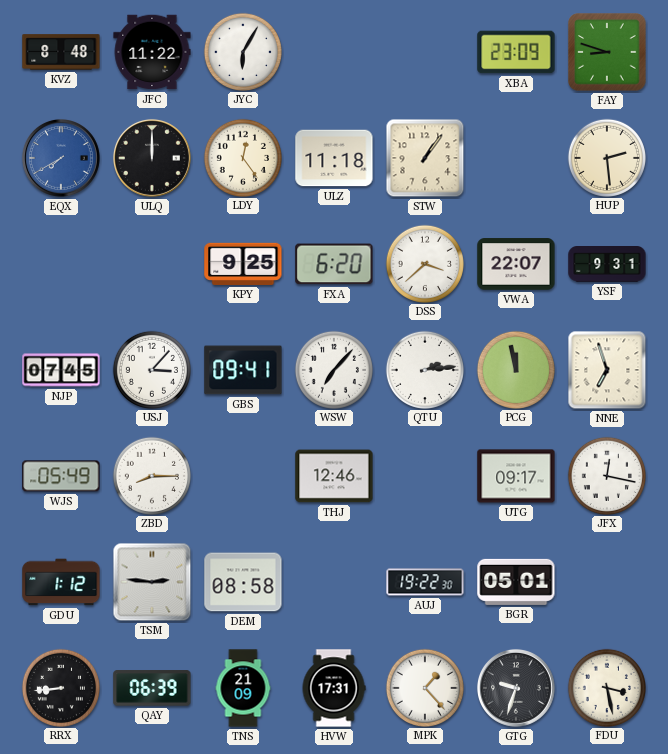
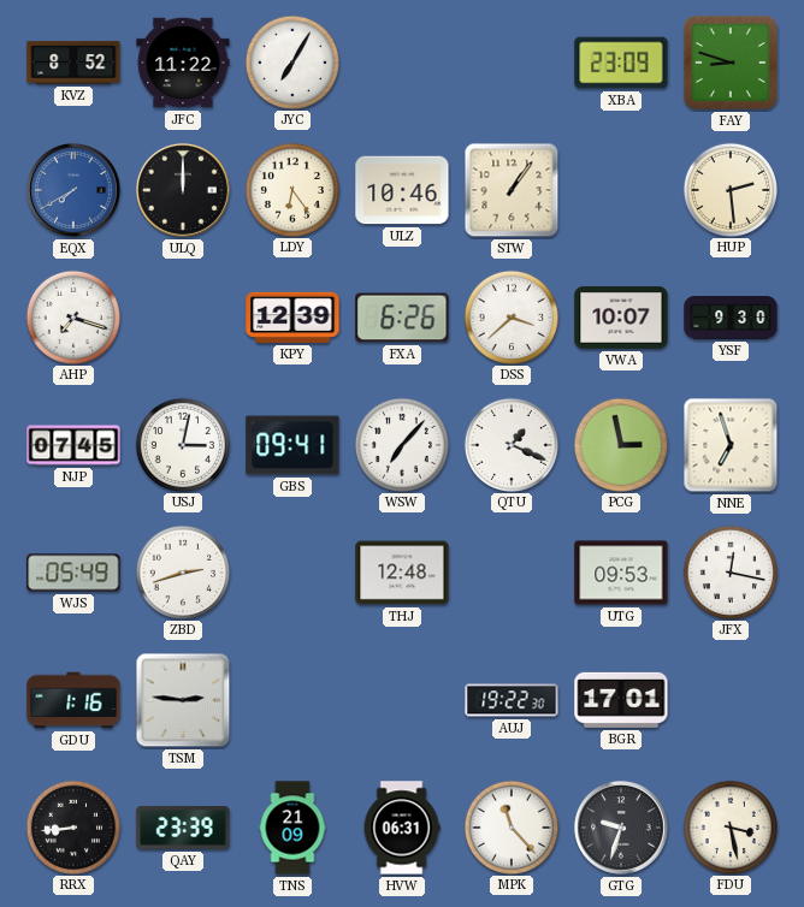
KVZ: 8:48 -> 8:52
JYC: 6:05 -> 7:05
LDY: 12:24 -> 6:24
ULZ: 11:18 -> 10:46
AHP: none -> 7:18
KPY: 9:25 -> 12:39
FXA: 6:20 -> 6:26
VWA: 22:07 -> 10:07
YSF: 9:31 -> 9:30
USJ: 3:07 -> 3:02
QTU: 2:14 -> 1:19
PCG: 11:58 -> 2:58
ZBD: 8:15 -> 2:42
THJ: 12:46 -> 12:48
UTG: 09:17 -> 09:53
GDU: 1:12 -> 1:16
DEM: 08:58 -> none
BGR: 05:01 -> 17:01
QAY: 06:39 -> 23:39
HVW: 17:31 -> 06:31
MPK: 1:23 -> 11:23
